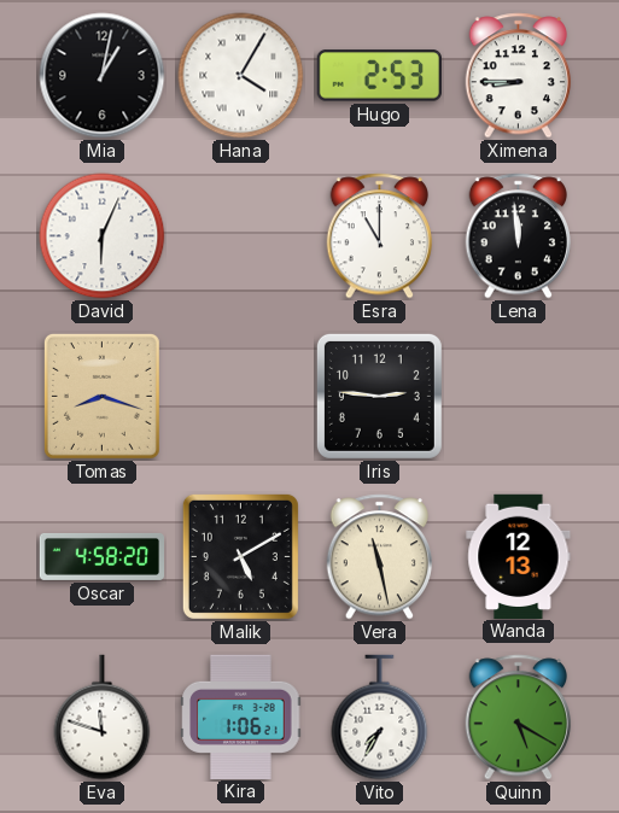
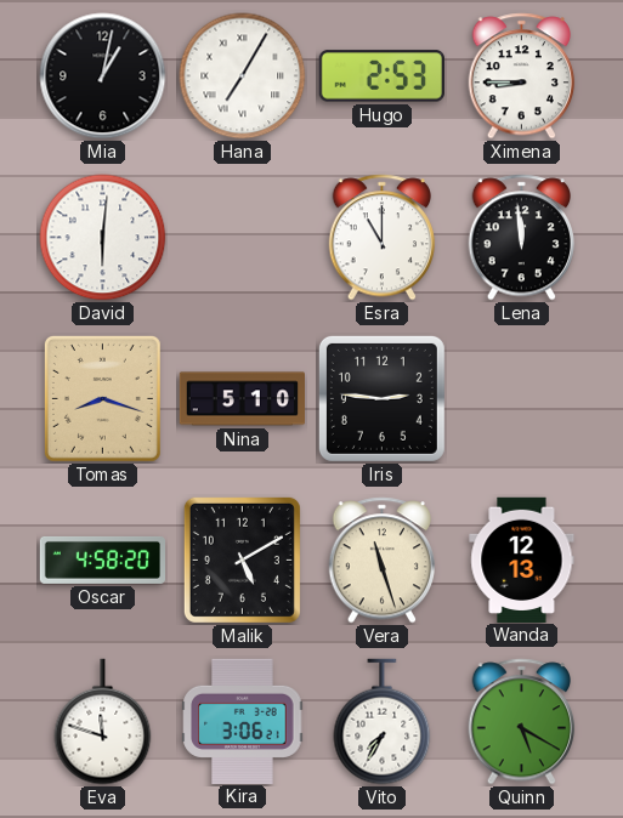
Hana: 4:05 -> 7:05
David: 6:04 -> 6:01
Nina: none -> 5:10
Vera: 11:28 -> 11:27
Kira: 1:06 -> 3:06
